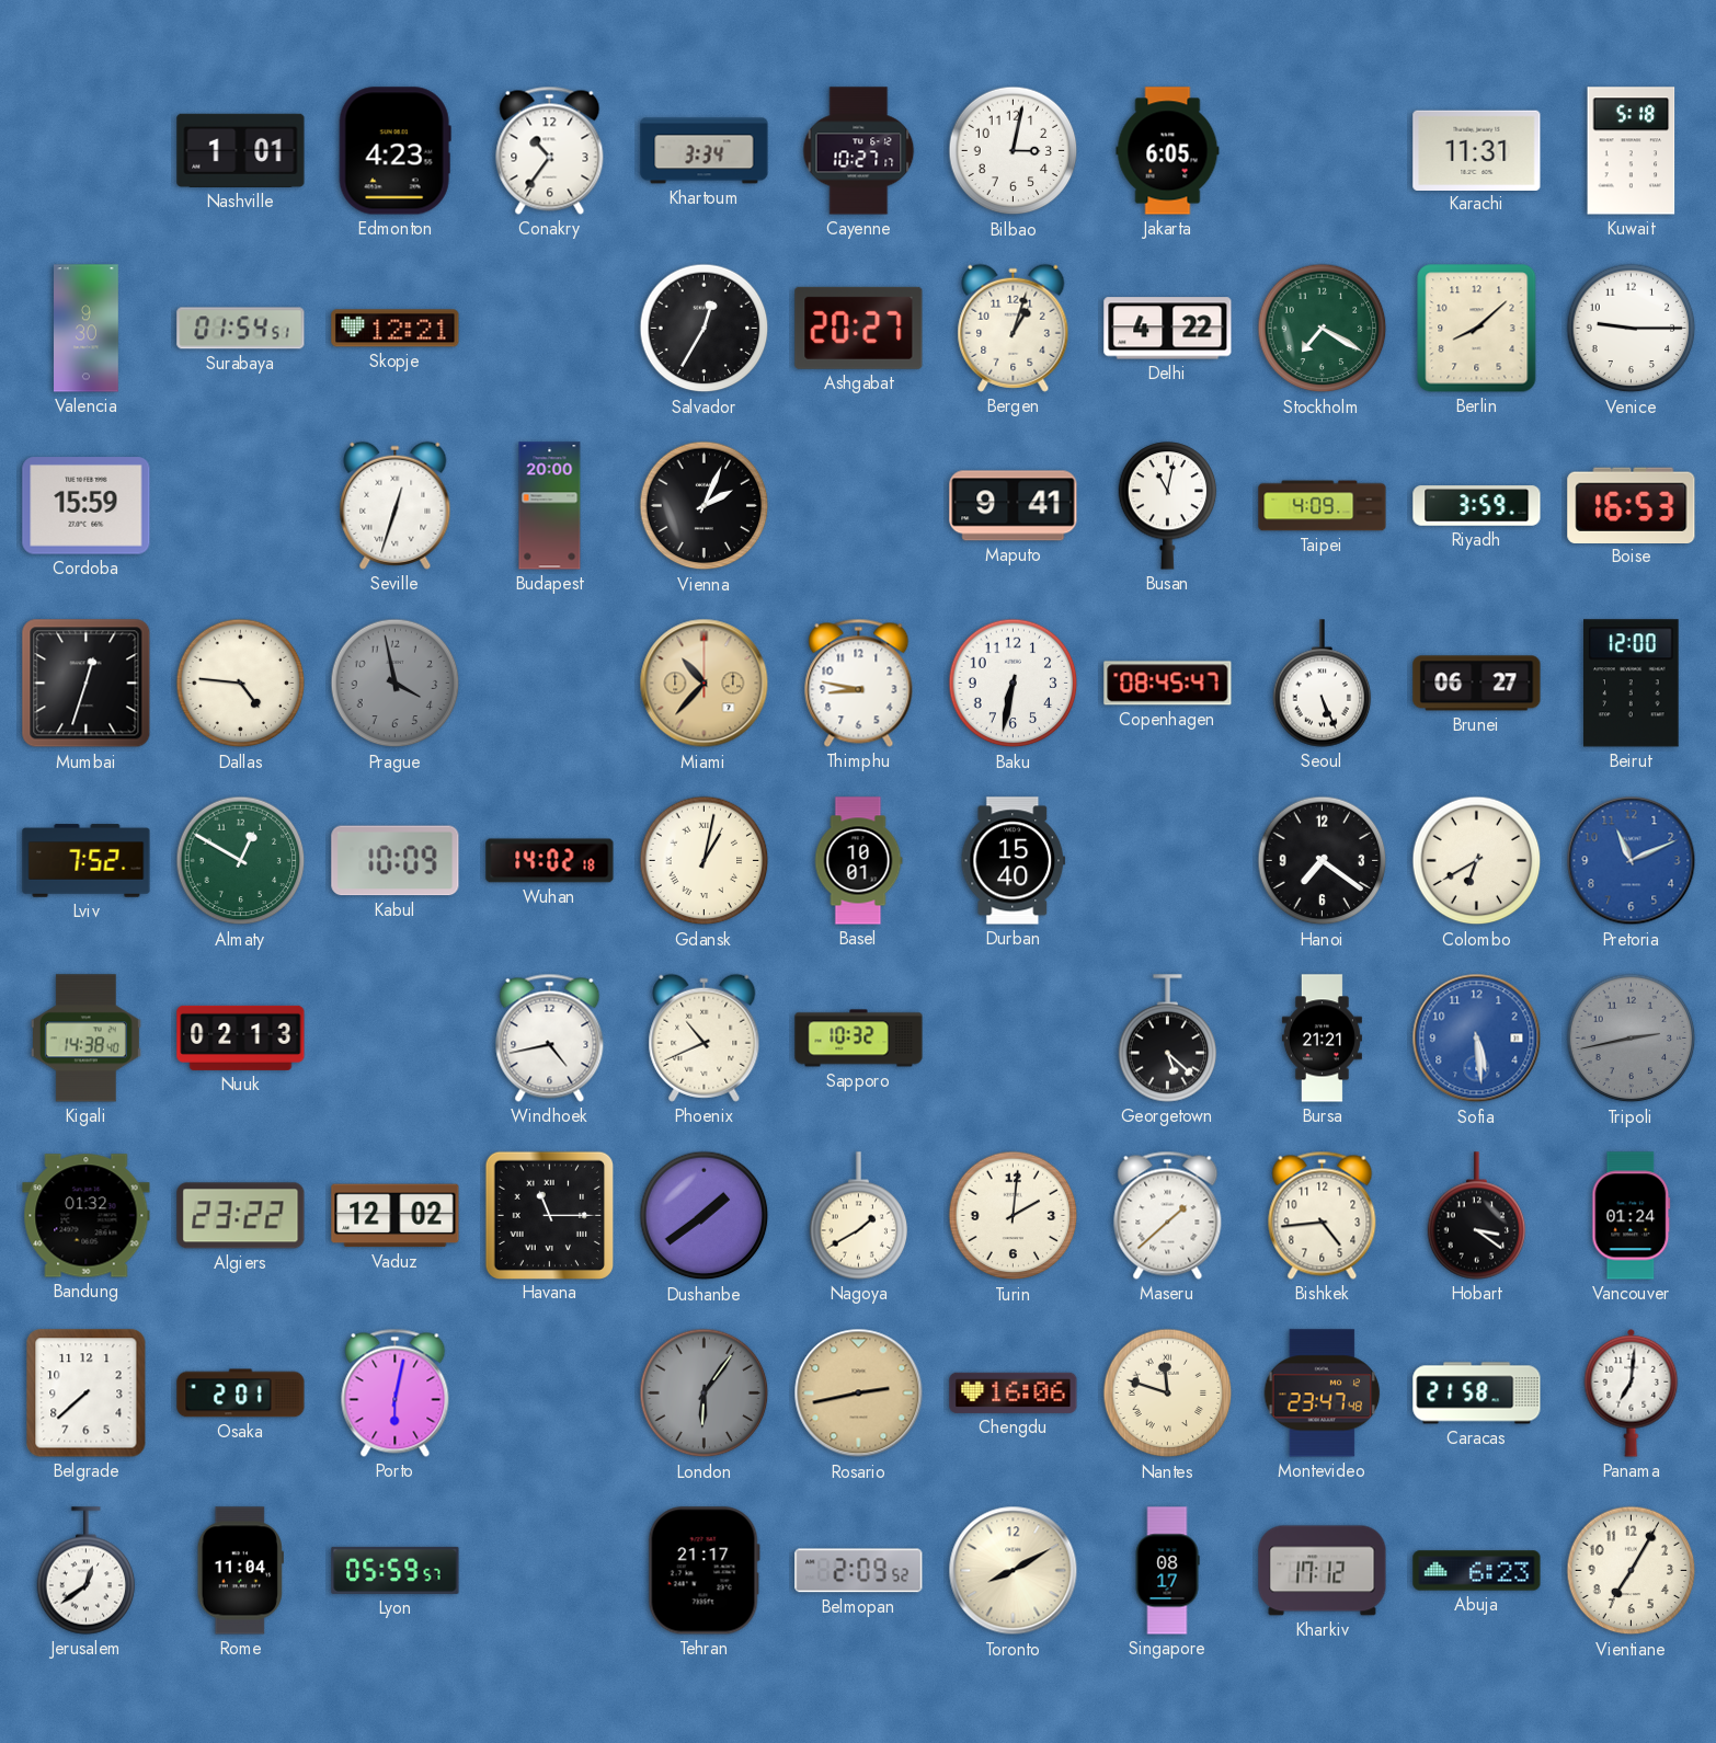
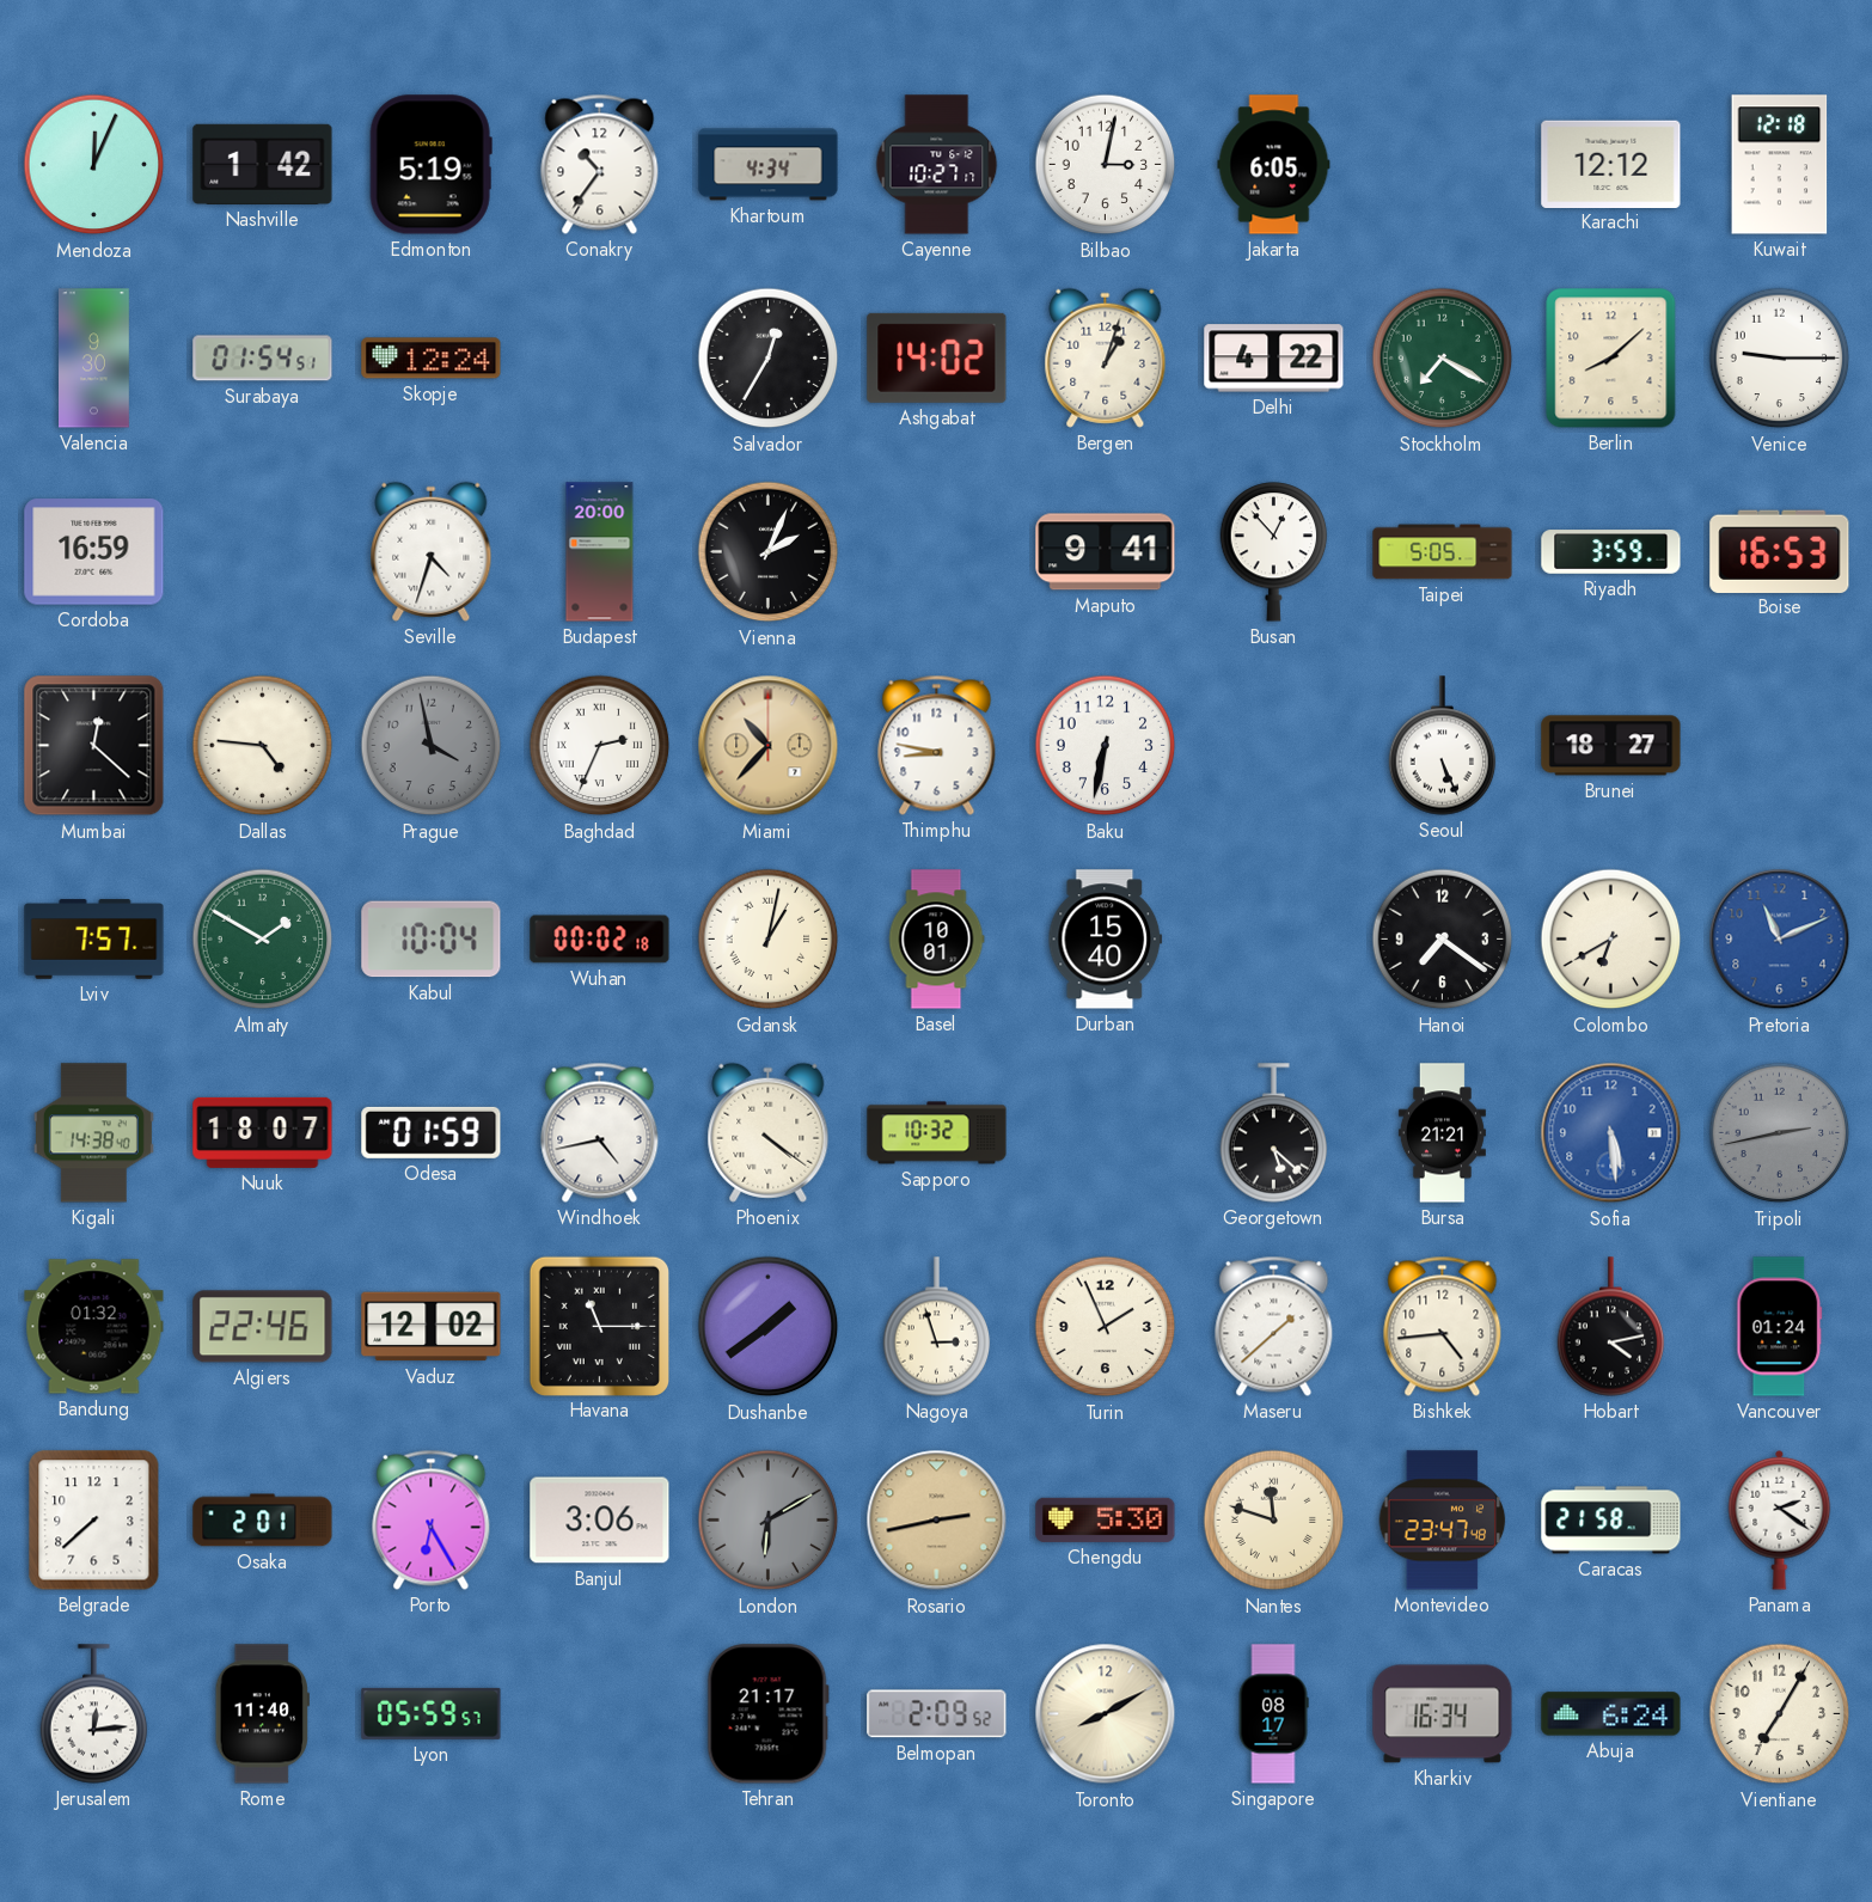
Mendoza: none -> 12:04
Nashville: 1:01 -> 1:42
Edmonton: 4:23 -> 5:19
Khartoum: 3:34 -> 4:34
Karachi: 11:31 -> 12:12
Kuwait: 5:18 -> 12:18
Skopje: 12:21 -> 12:24
Ashgabat: 20:27 -> 14:02
Cordoba: 15:59 -> 16:59
Seville: 12:33 -> 4:33
Busan: 11:02 -> 12:53
Taipei: 4:09 -> 5:05
Mumbai: 12:33 -> 12:22
Baghdad: none -> 2:34
Copenhagen: 08:45 -> none
Brunei: 06:27 -> 18:27
Beirut: 12:00 -> none
Lviv: 7:52 -> 7:57
Almaty: 12:50 -> 1:50
Kabul: 10:09 -> 10:04
Wuhan: 14:02 -> 00:02
Nuuk: 02:13 -> 18:07
Odesa: none -> 01:59
Phoenix: 10:41 -> 4:21
Algiers: 23:22 -> 22:46
Nagoya: 1:40 -> 2:57
Turin: 2:01 -> 1:56
Hobart: 3:21 -> 4:13
Porto: 6:02 -> 6:25
Banjul: none -> 3:06
London: 6:06 -> 6:10
Chengdu: 16:06 -> 5:30
Panama: 7:01 -> 2:21
Jerusalem: 12:39 -> 12:14
Rome: 11:04 -> 11:40
Kharkiv: 17:12 -> 16:34
Abuja: 6:23 -> 6:24
